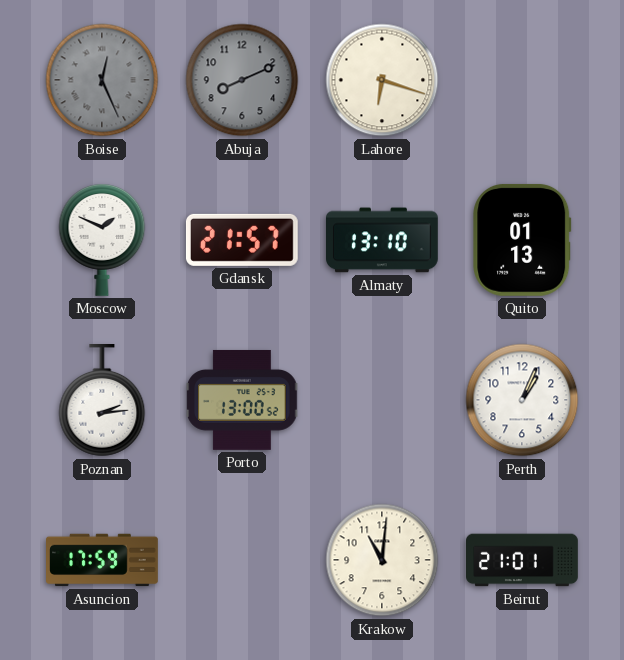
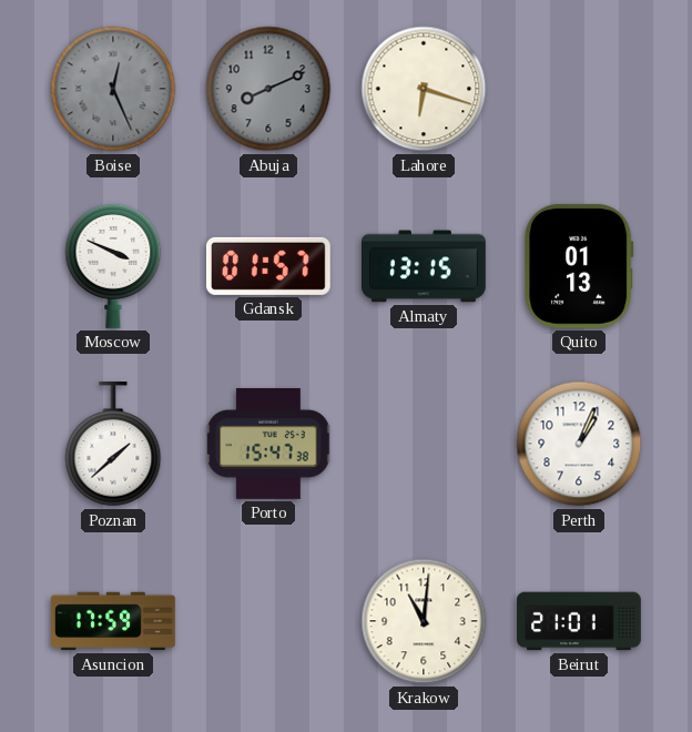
Moscow: 1:49 -> 3:49
Gdansk: 21:57 -> 01:57
Almaty: 13:10 -> 13:15
Poznan: 2:14 -> 1:38
Porto: 13:00 -> 15:47
